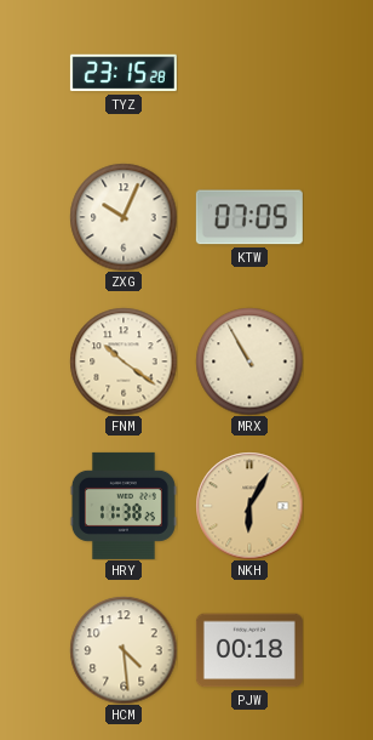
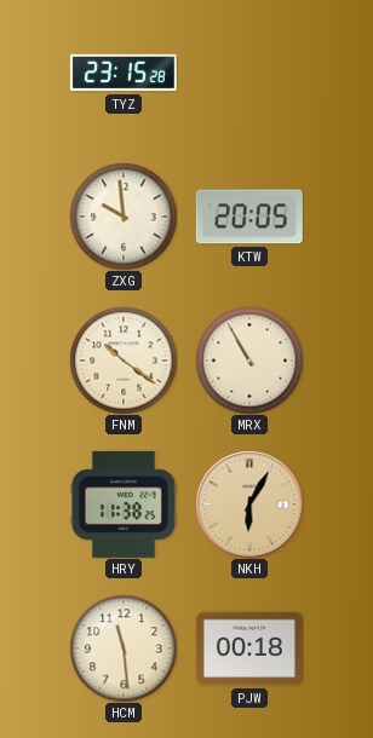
ZXG: 10:04 -> 9:59
KTW: 07:05 -> 20:05
HCM: 4:29 -> 11:29
